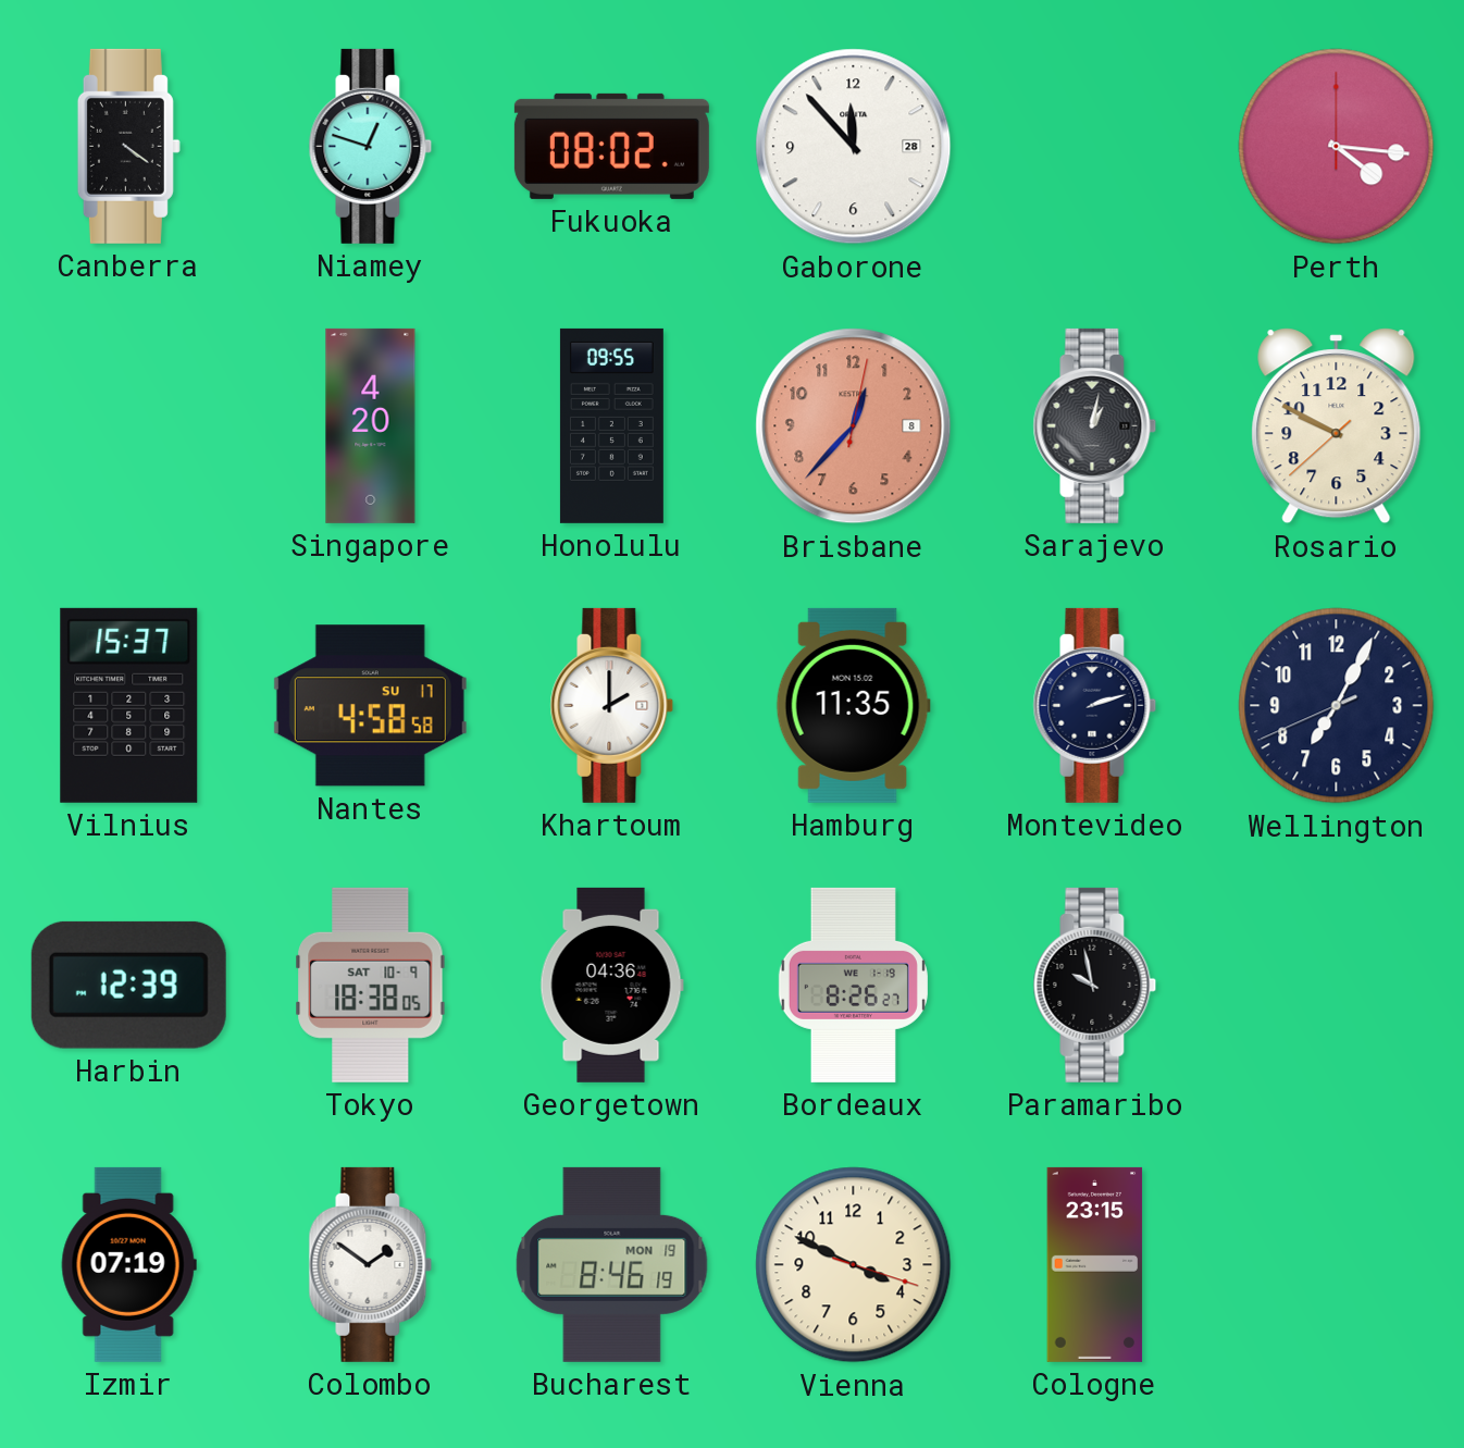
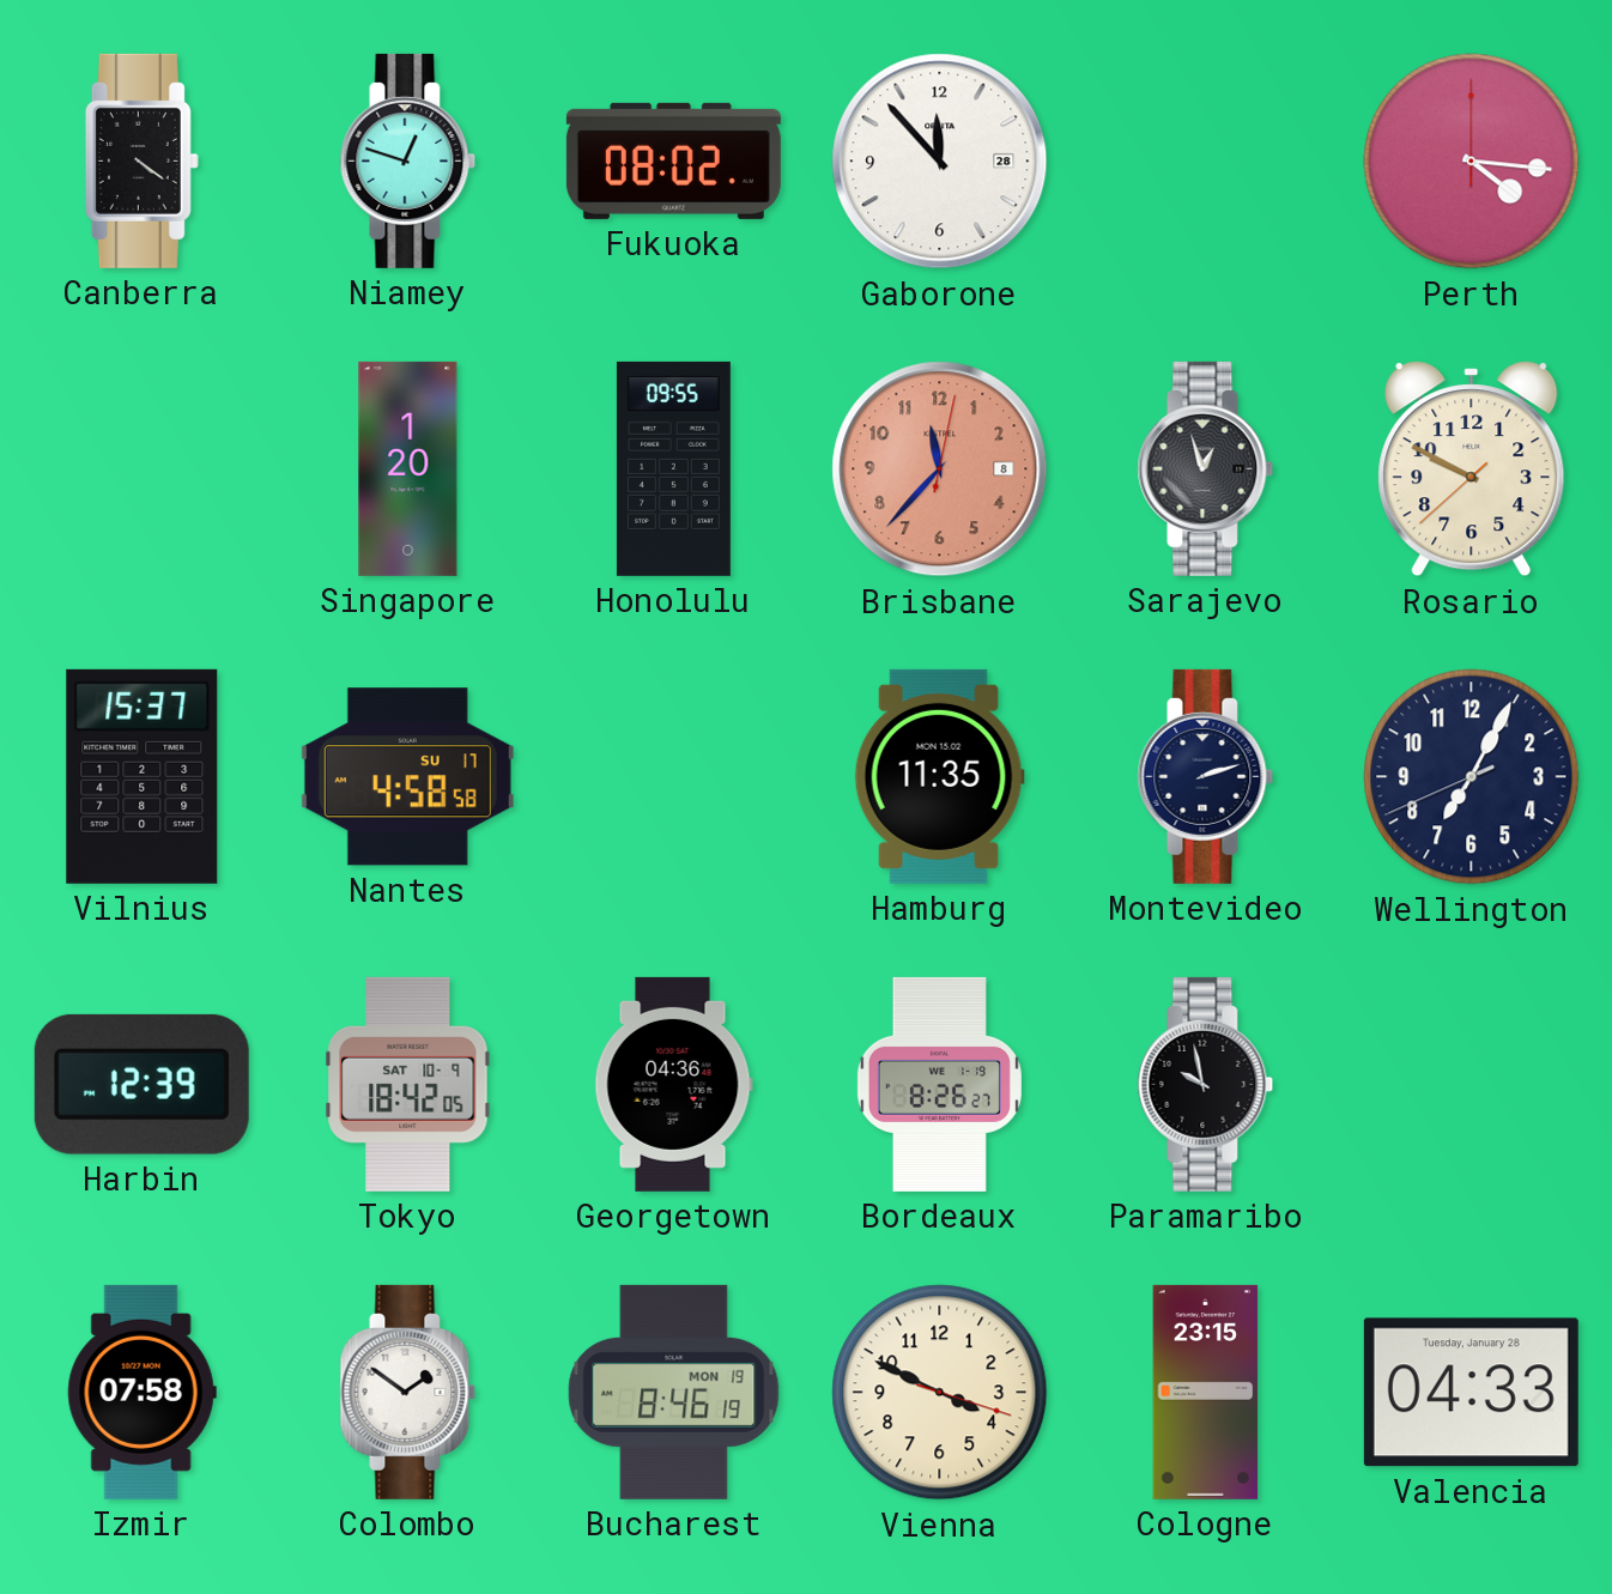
Singapore: 4:20 -> 1:20
Brisbane: 12:37 -> 11:37
Sarajevo: 1:02 -> 12:57
Khartoum: 2:00 -> none
Tokyo: 18:38 -> 18:42
Izmir: 07:19 -> 07:58
Valencia: none -> 04:33
